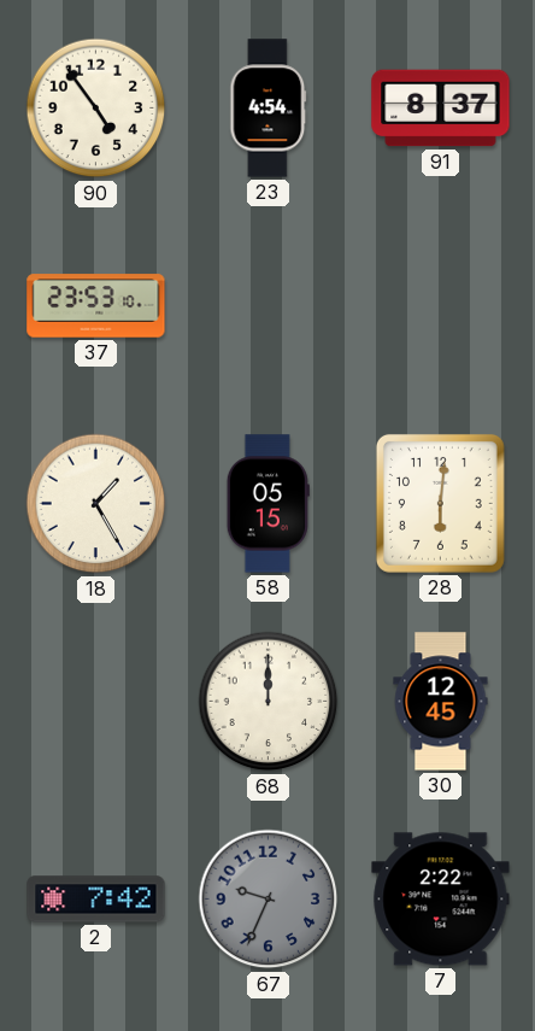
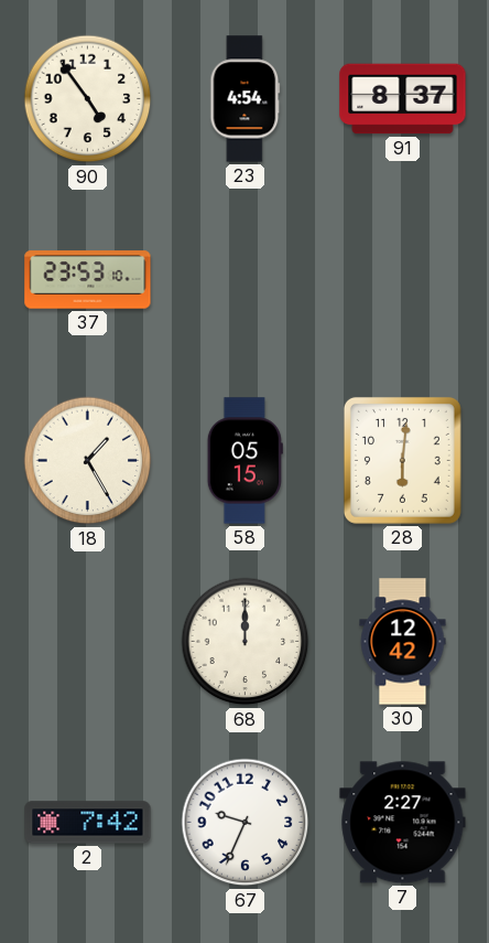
30: 12:45 -> 12:42
67 dial: grey -> white
7: 2:22 -> 2:27
